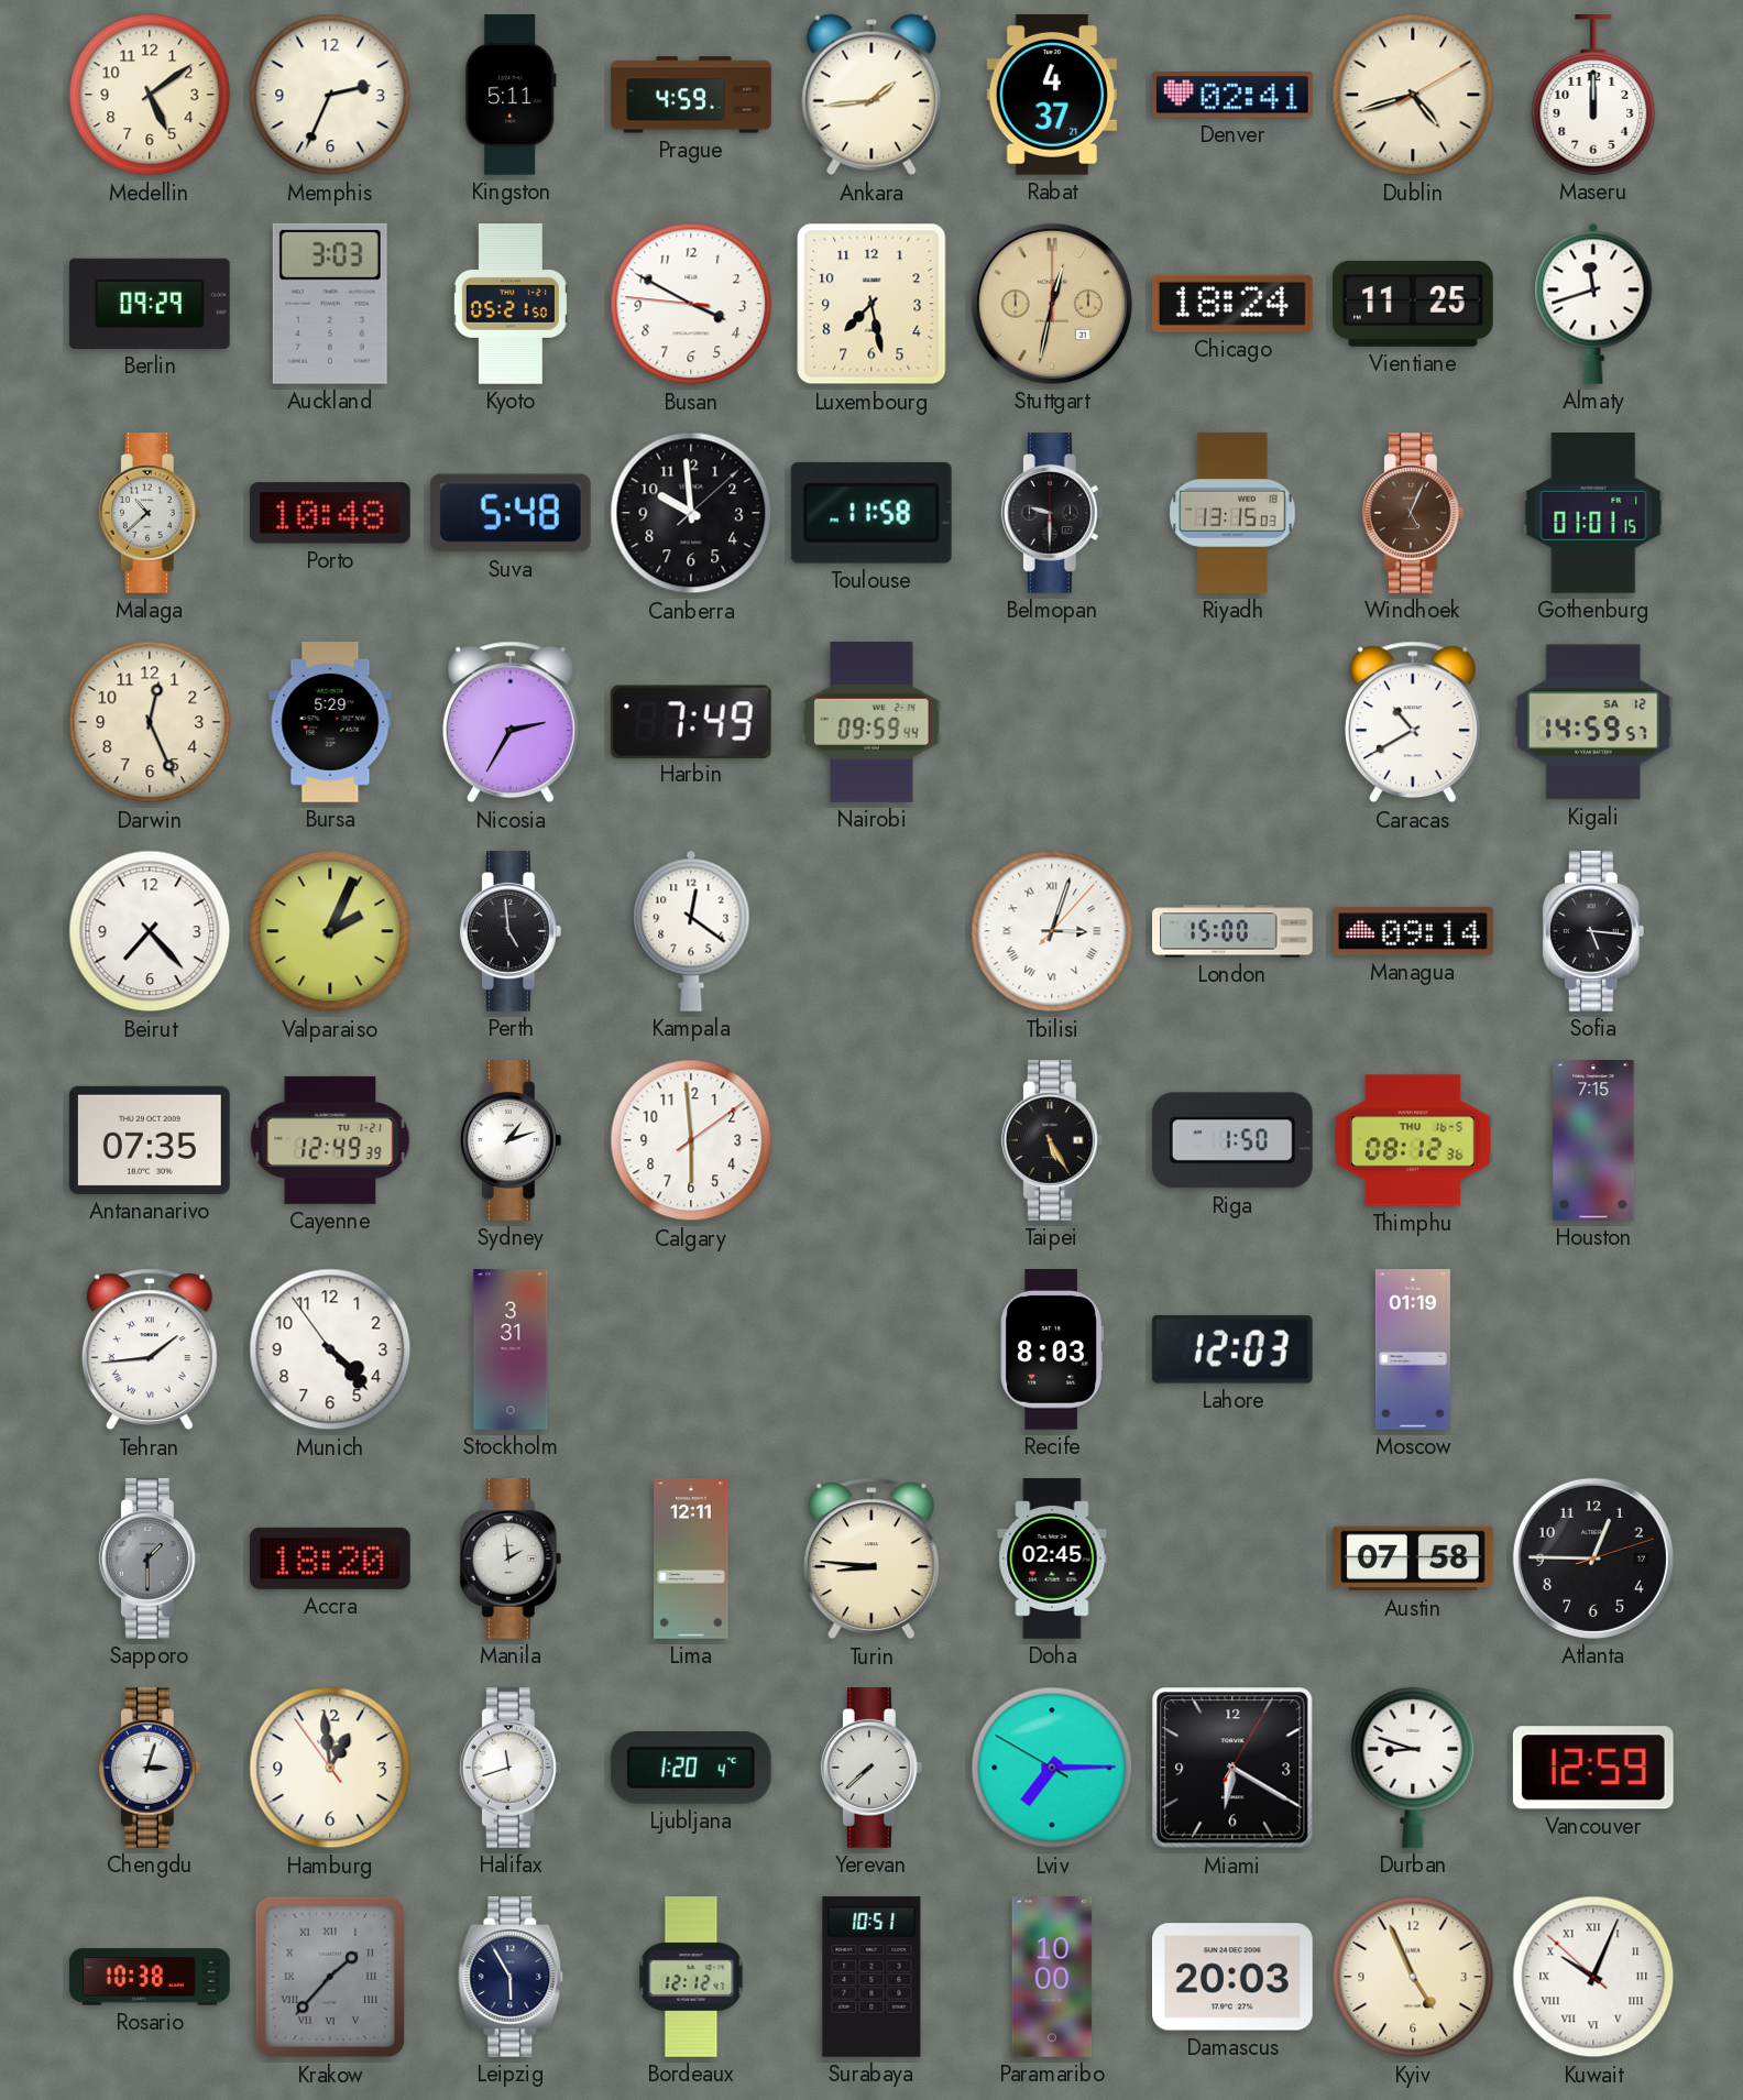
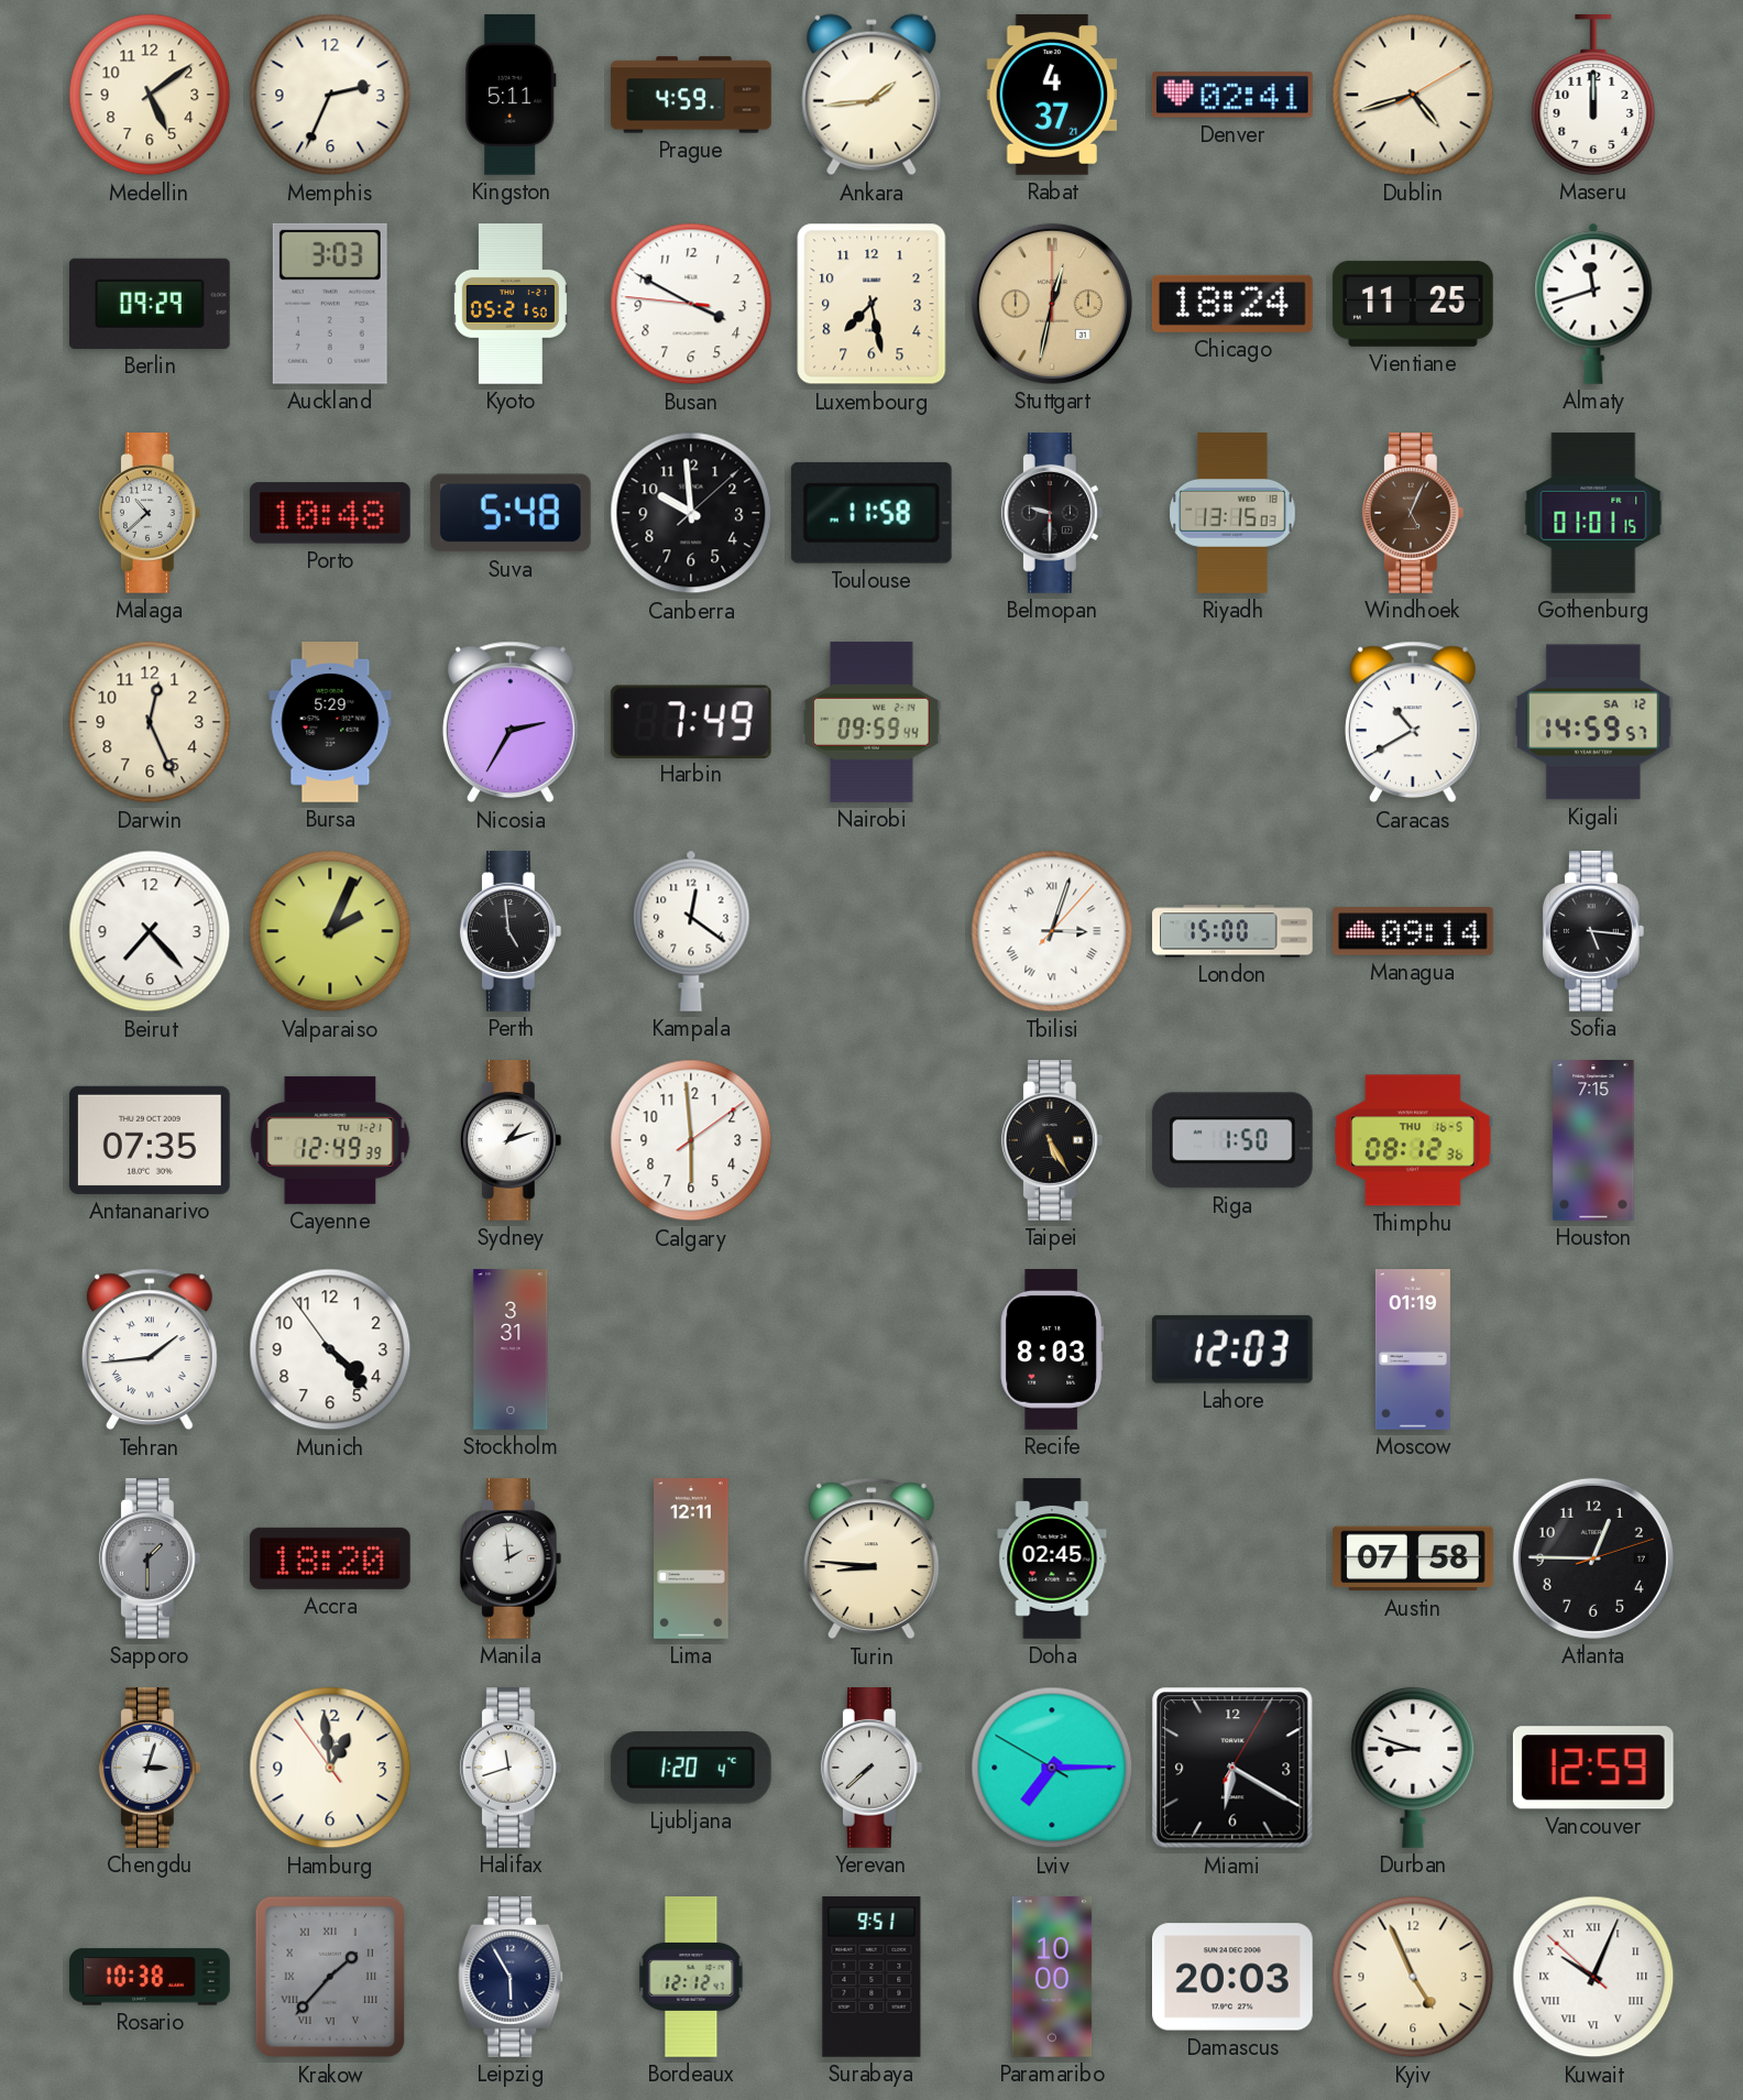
Surabaya: 10:51 -> 9:51
